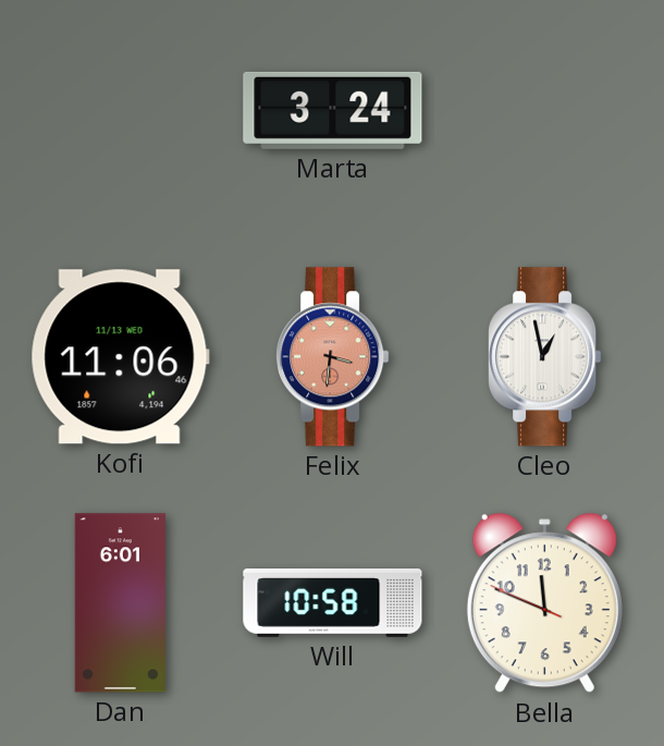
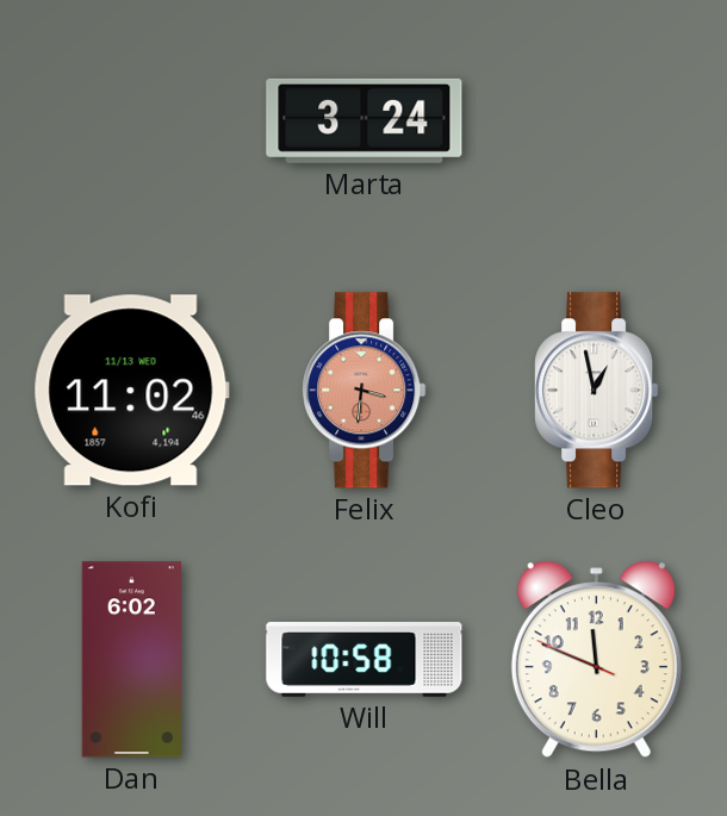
Kofi: 11:06 -> 11:02
Dan: 6:01 -> 6:02
